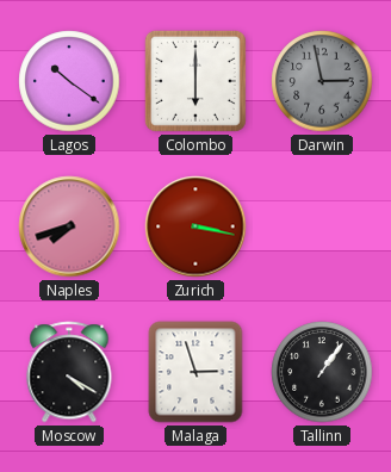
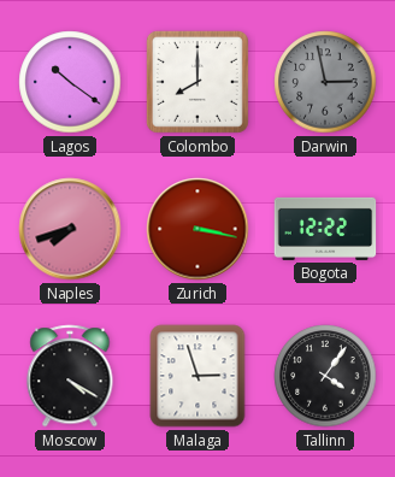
Colombo: 6:00 -> 8:00
Bogota: none -> 12:22
Tallinn: 1:06 -> 4:06
